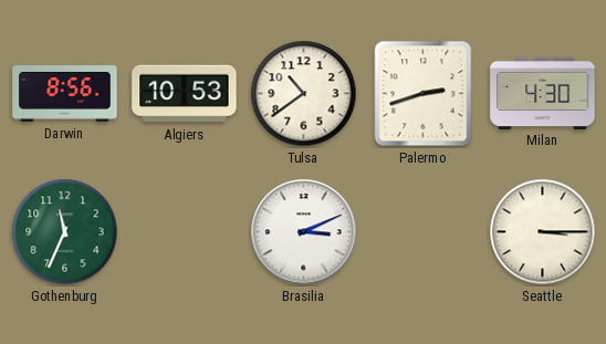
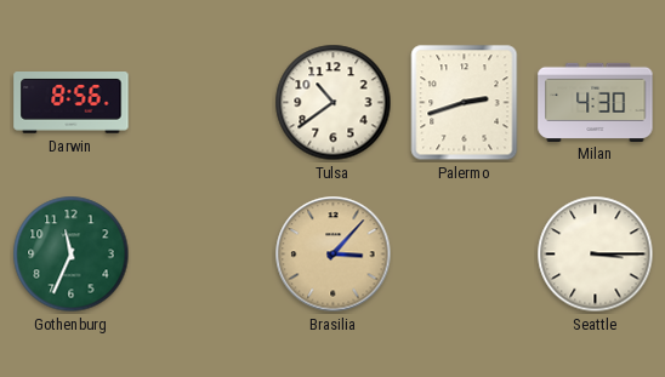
Algiers: 10:53 -> none
Brasilia: 3:11 -> 3:07
Brasilia dial: white -> champagne
